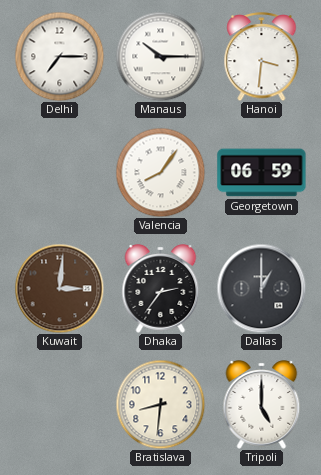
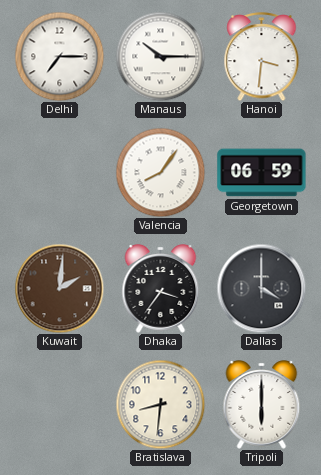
Kuwait: 3:01 -> 2:01
Dhaka: 2:36 -> 3:36
Dallas: 1:00 -> 4:00
Tripoli: 5:00 -> 6:00
